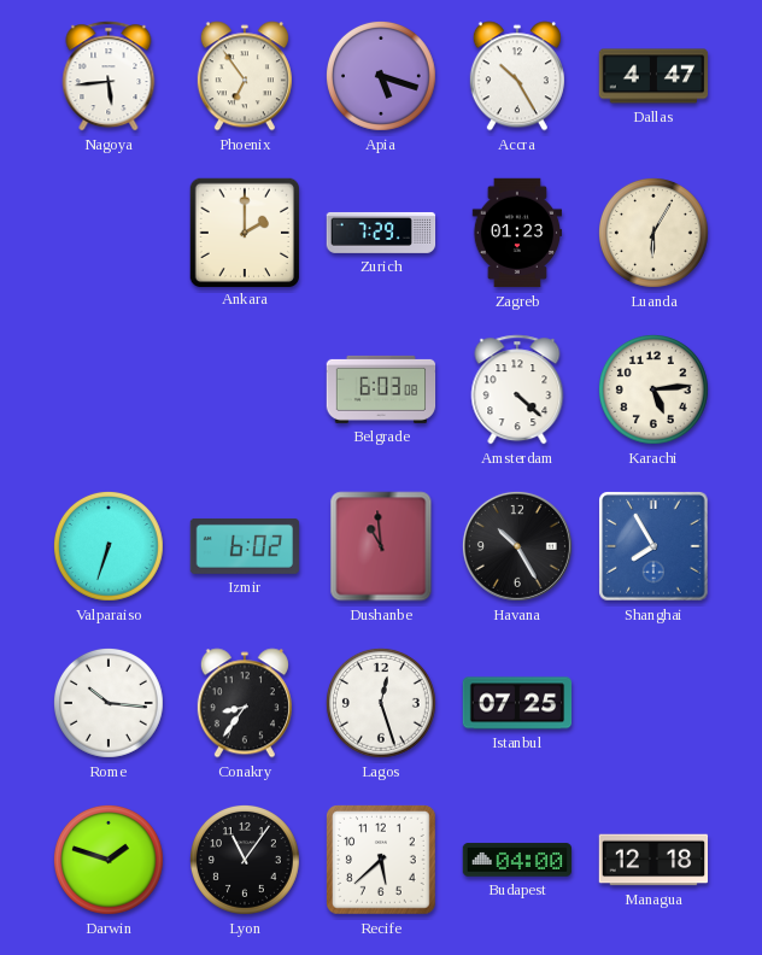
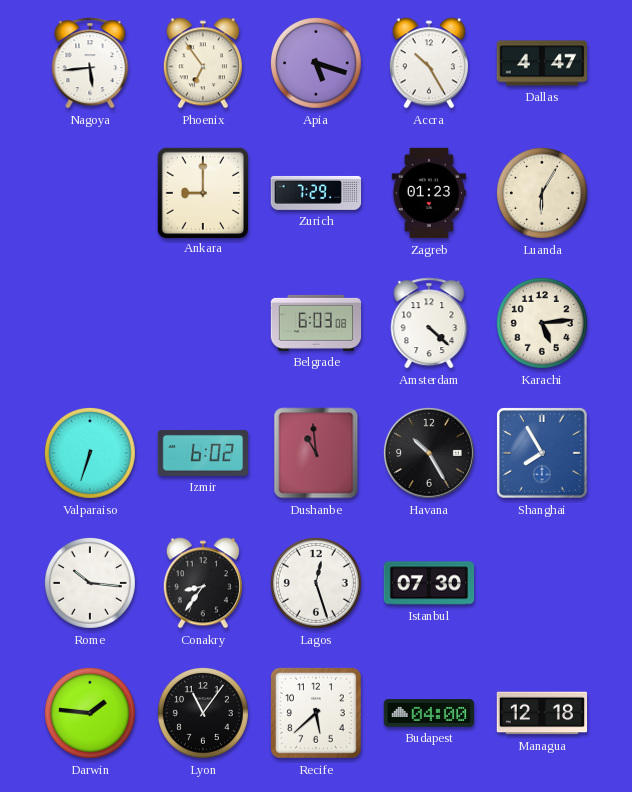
Ankara: 2:00 -> 9:00
Istanbul: 07:25 -> 07:30
Darwin: 1:48 -> 1:46
